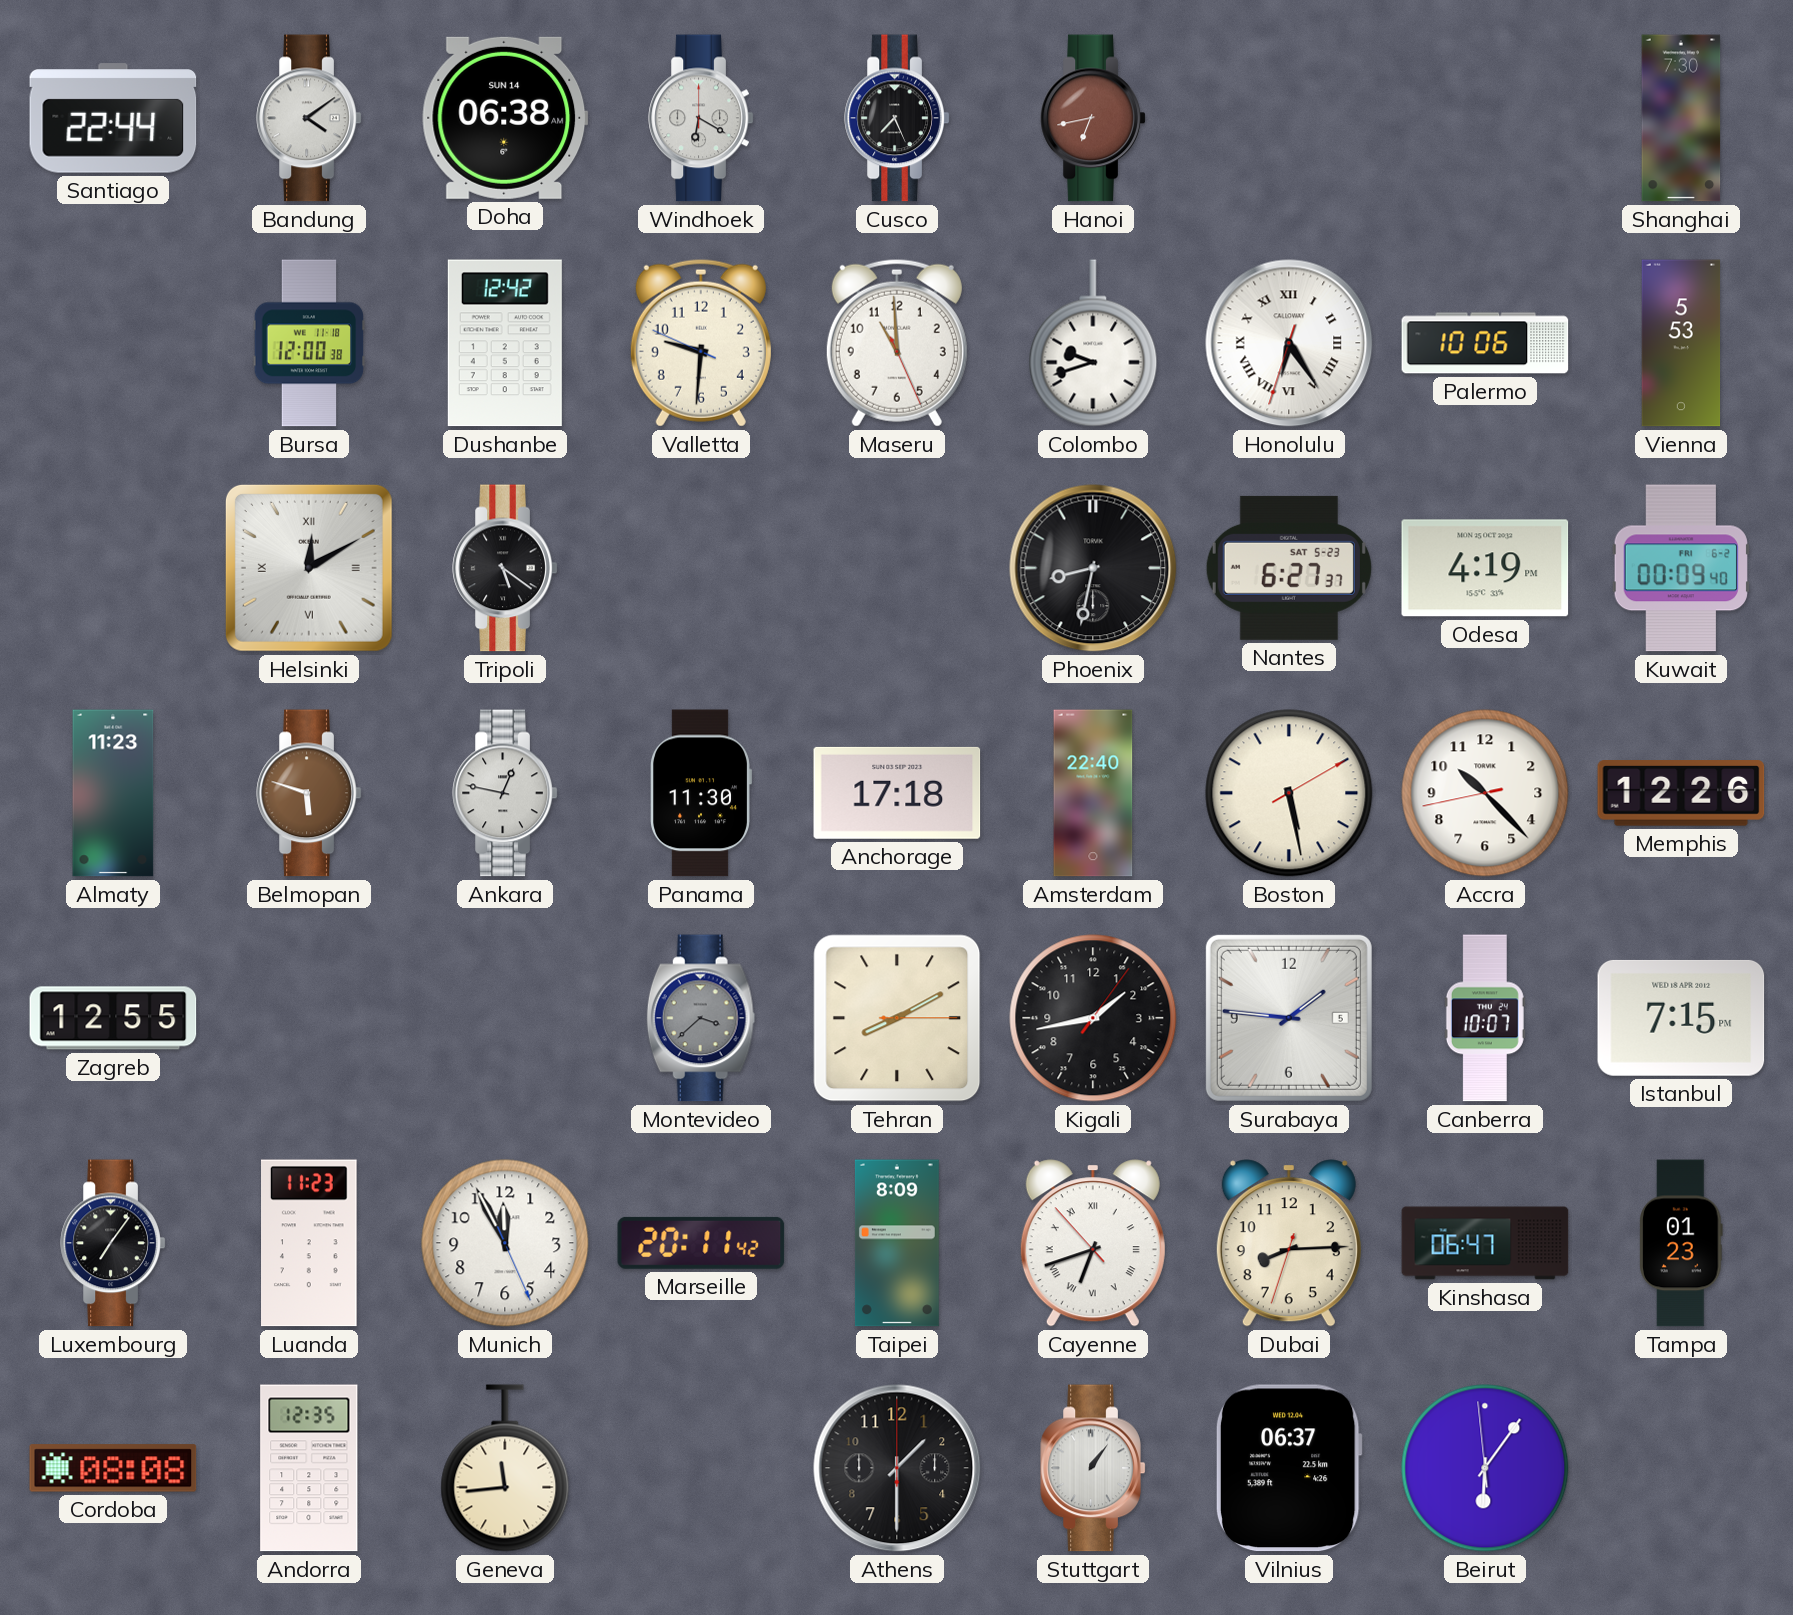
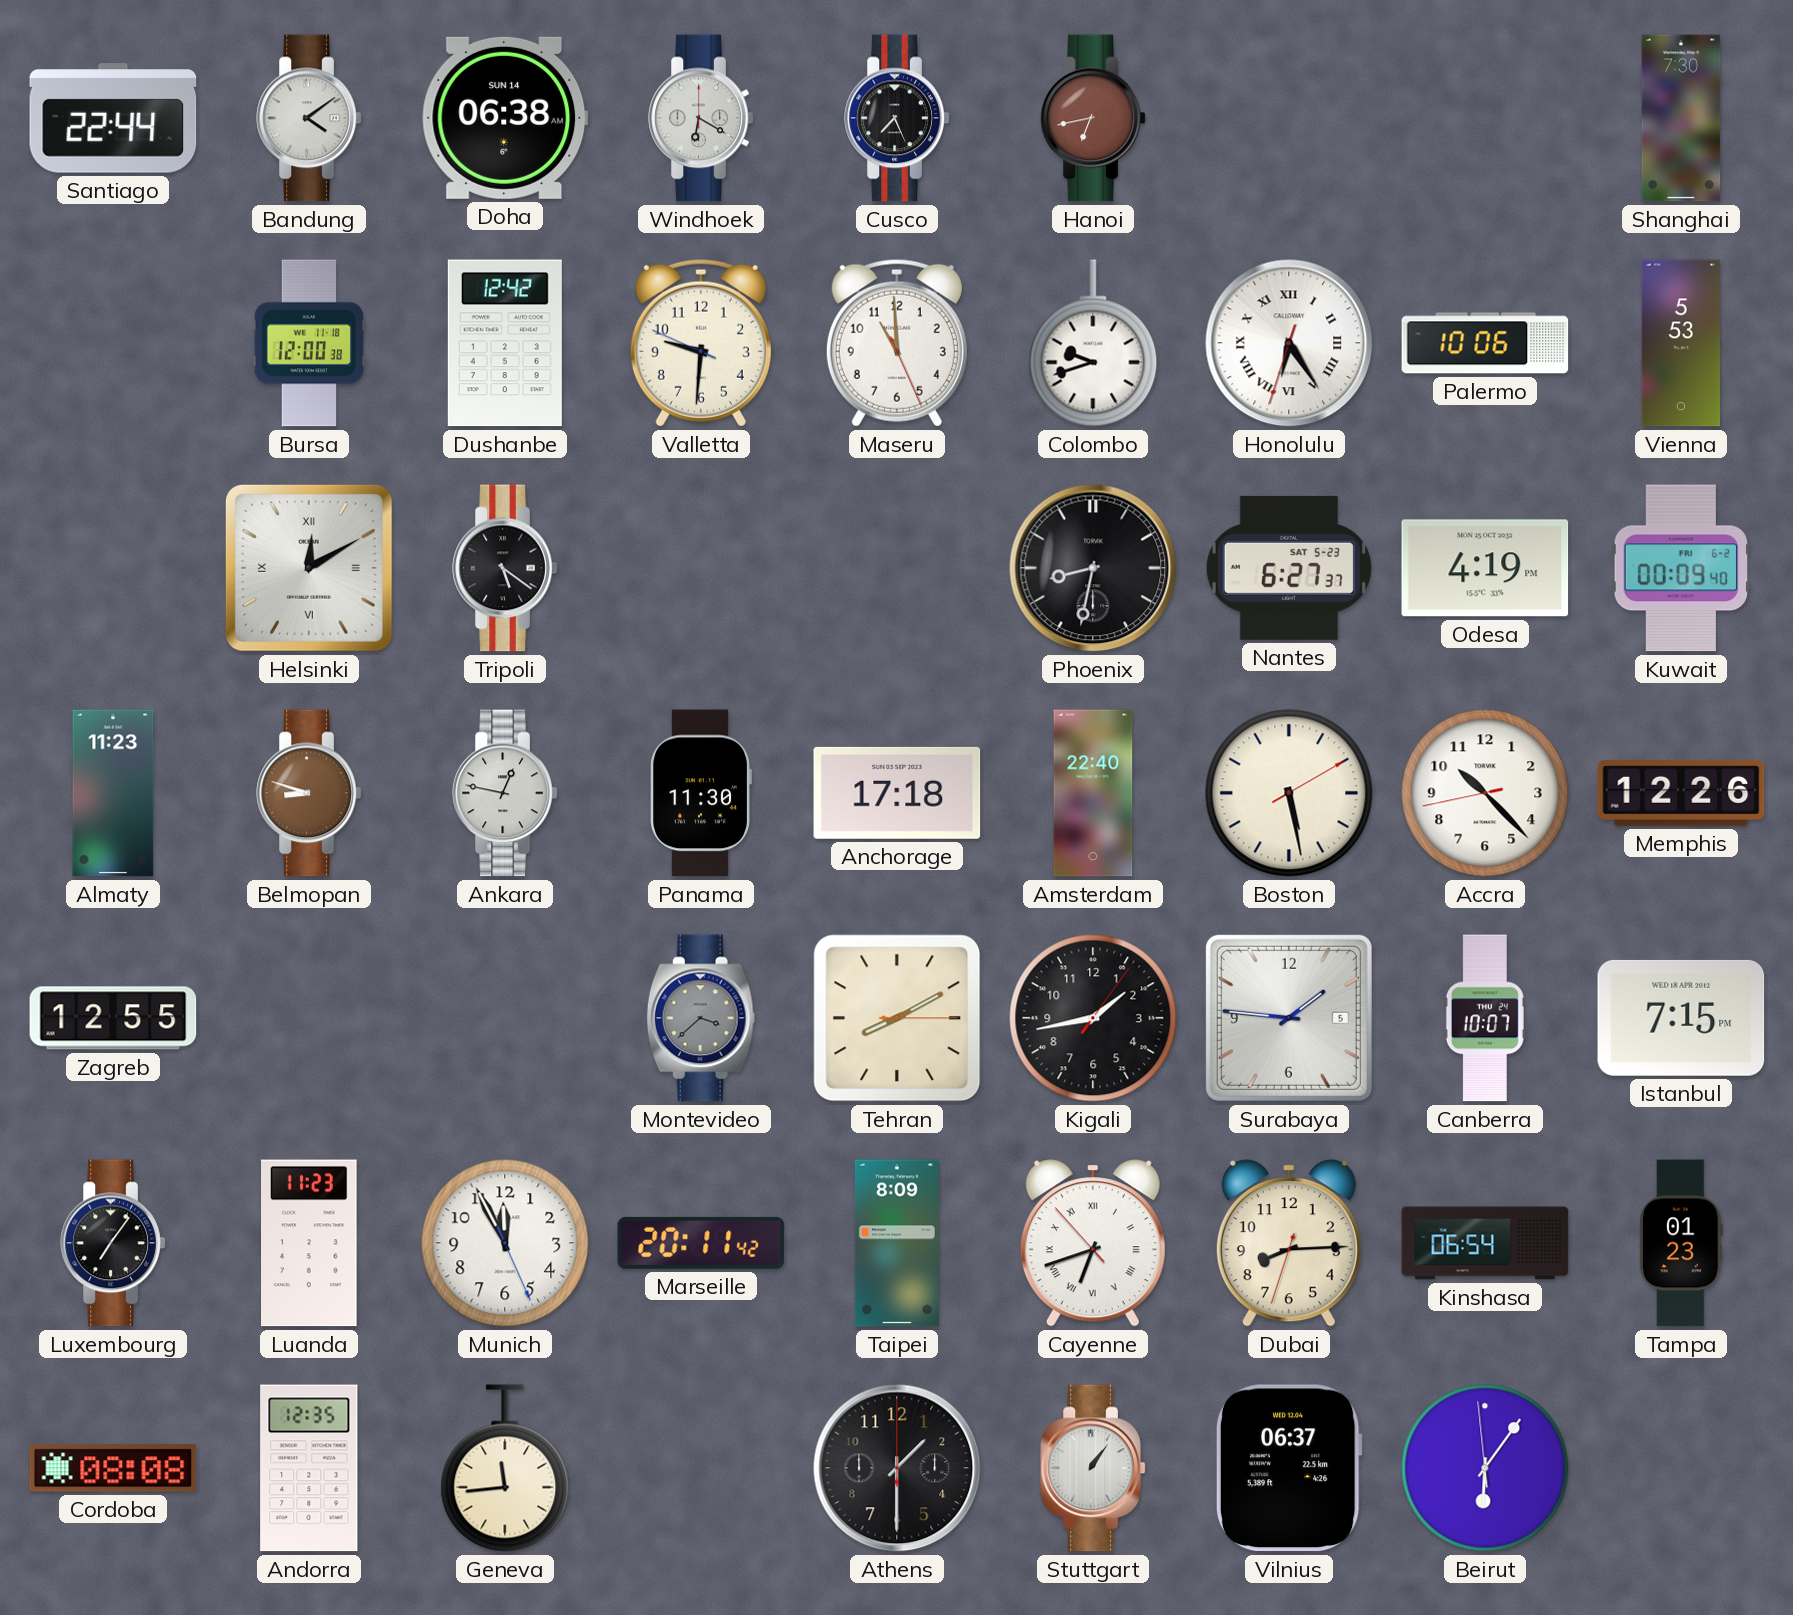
Belmopan: 5:48 -> 8:48
Kinshasa: 06:47 -> 06:54
